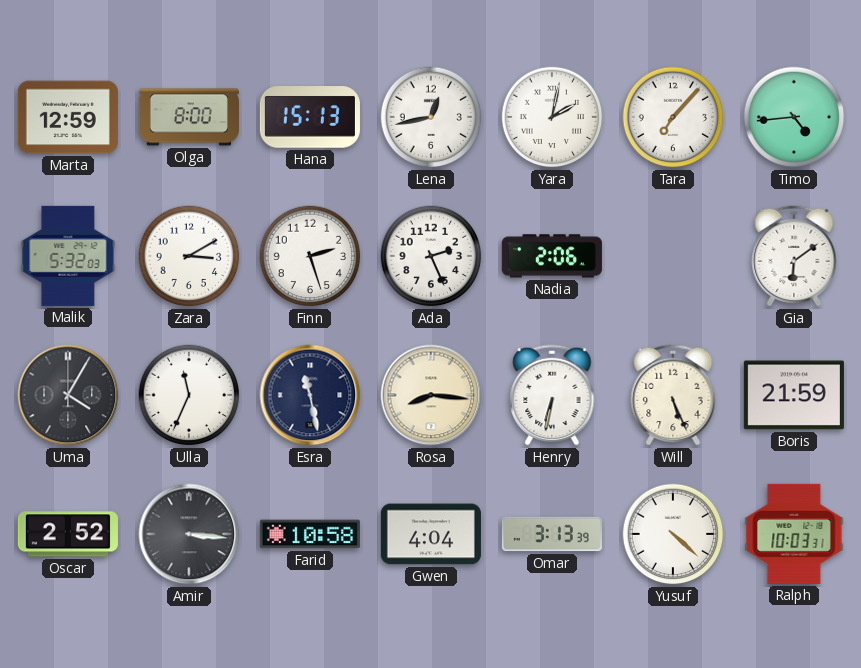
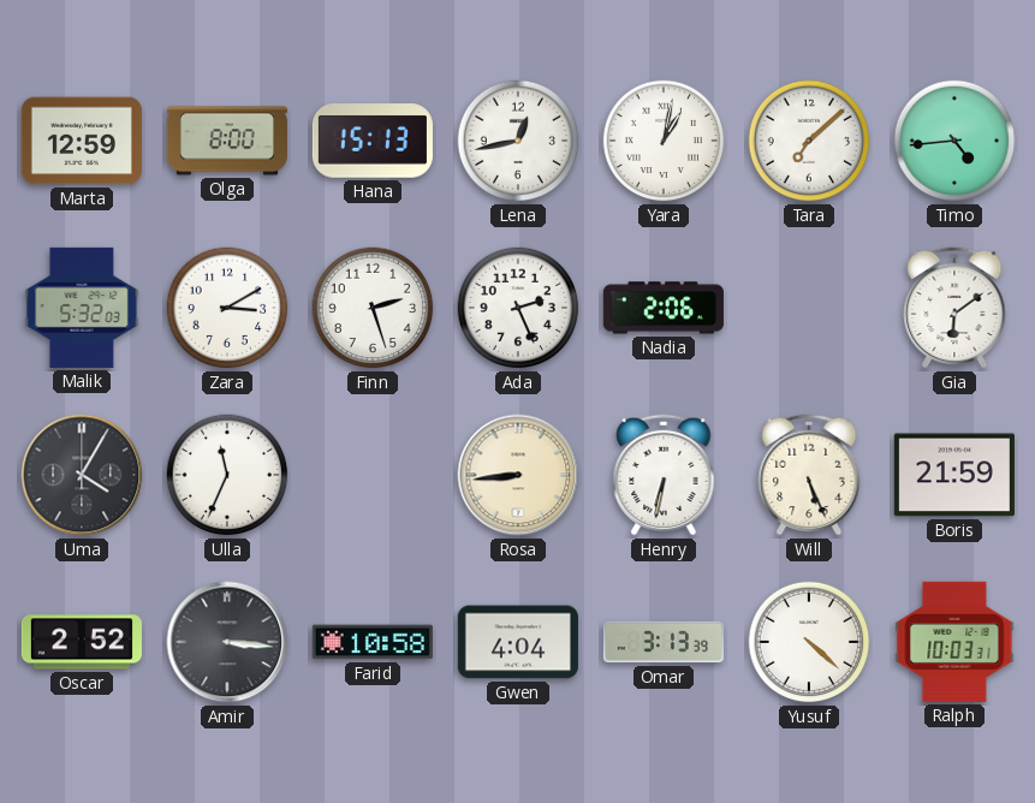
Yara: 2:02 -> 1:02
Tara: 7:07 -> 7:08
Esra: 11:28 -> none
Rosa: 8:16 -> 8:44
